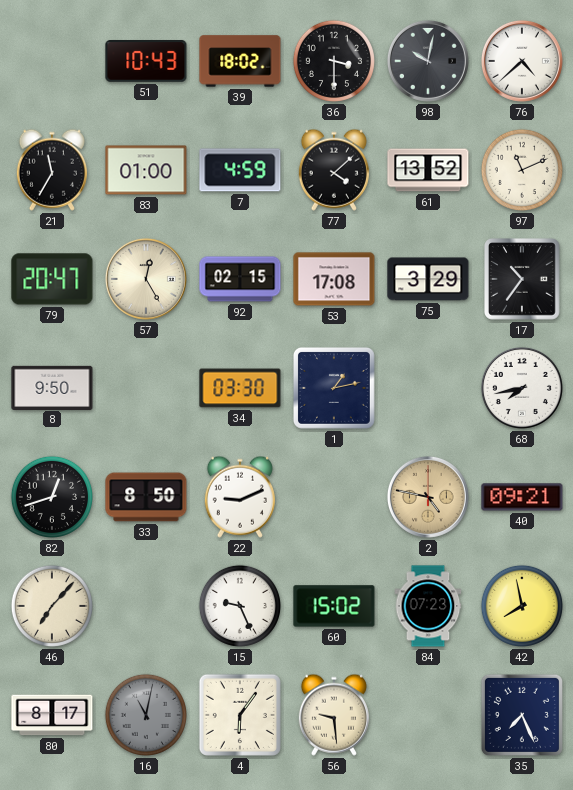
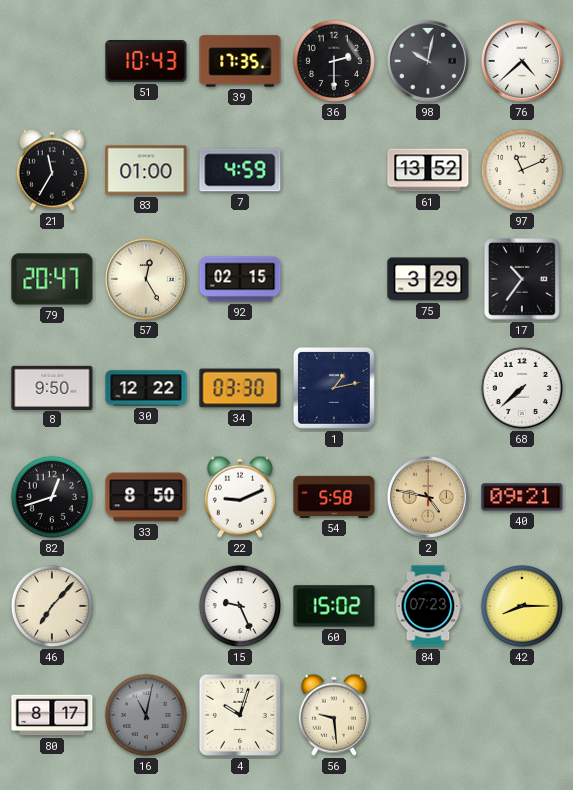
39: 18:02 -> 17:35
36: 3:30 -> 2:30
77: 4:08 -> none
53: 17:08 -> none
30: none -> 12:22
68: 7:43 -> 7:38
54: none -> 5:58
42: 7:58 -> 8:15
4: 6:06 -> 10:03
35: 7:26 -> none
